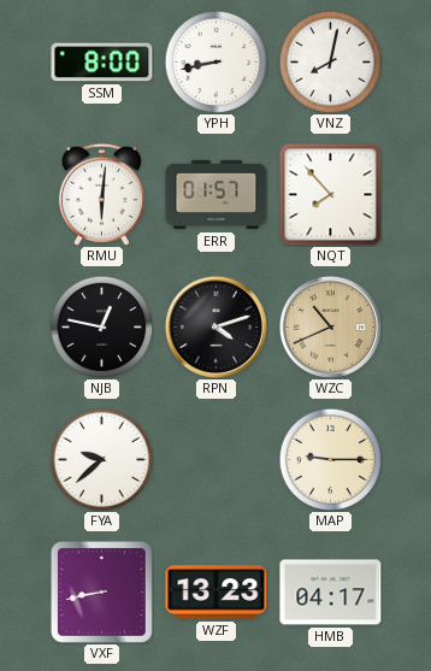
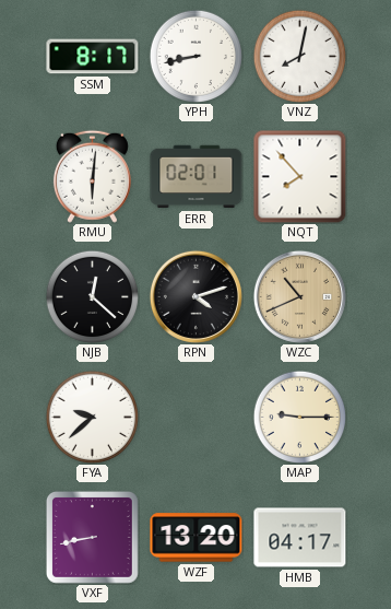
SSM: 8:00 -> 8:17
ERR: 01:57 -> 02:01
NJB: 12:47 -> 12:22
WZF: 13:23 -> 13:20
